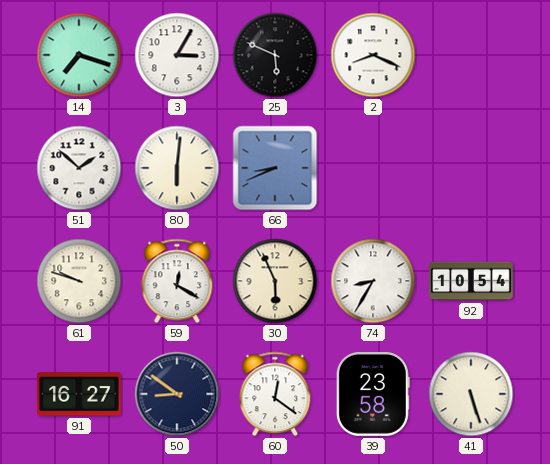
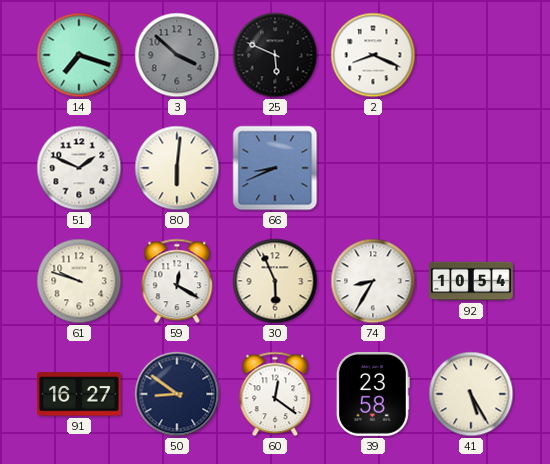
3: 3:05 -> 3:52
3 dial: white -> grey
51: 1:52 -> 1:49
41: 5:27 -> 5:25
